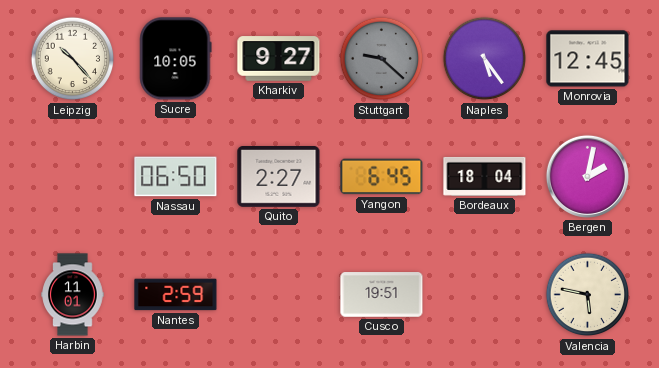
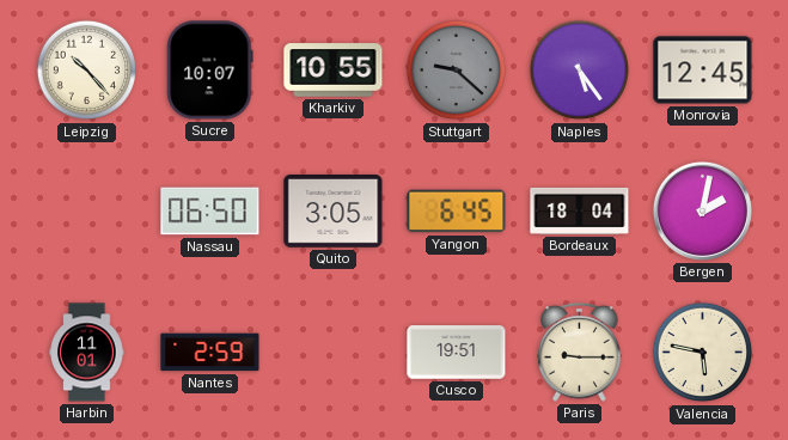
Sucre: 10:05 -> 10:07
Kharkiv: 9:27 -> 10:55
Quito: 2:27 -> 3:05
Paris: none -> 9:15
